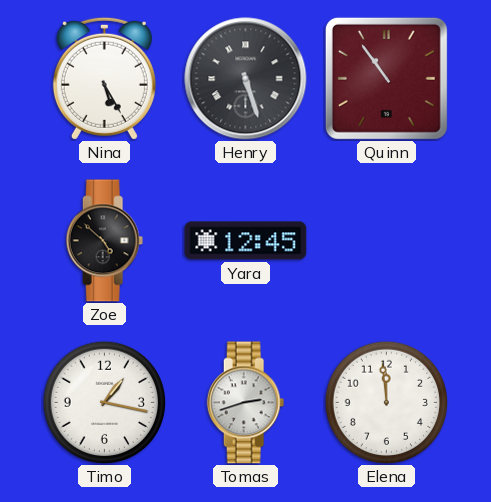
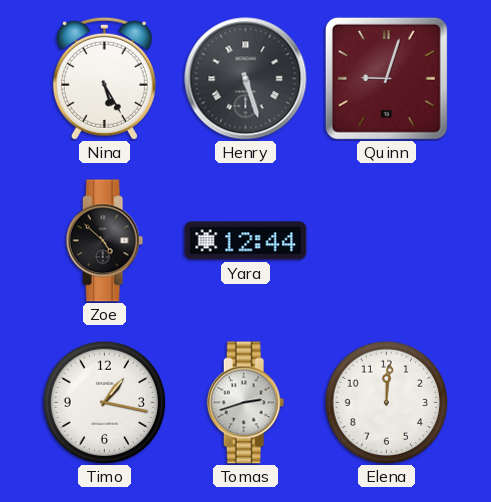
Quinn: 10:54 -> 9:03
Yara: 12:45 -> 12:44
Elena: 11:59 -> 12:01
